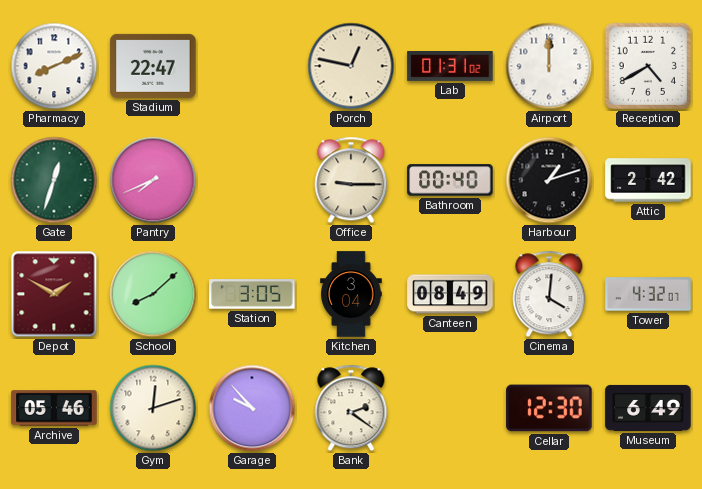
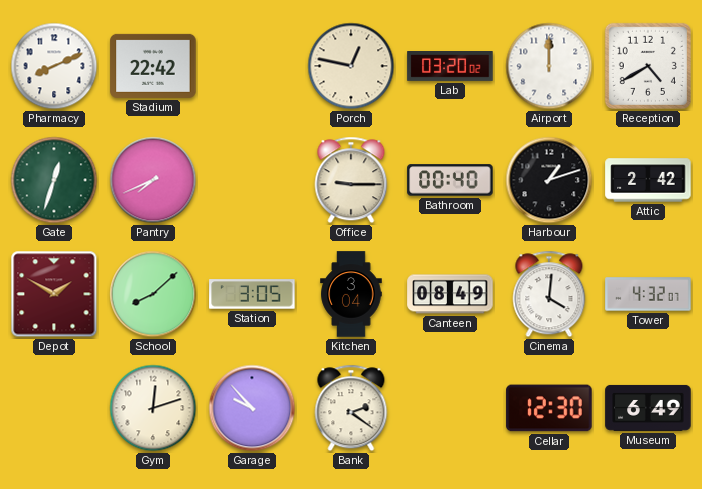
Stadium: 22:47 -> 22:42
Lab: 01:31 -> 03:20
Archive: 05:46 -> none
